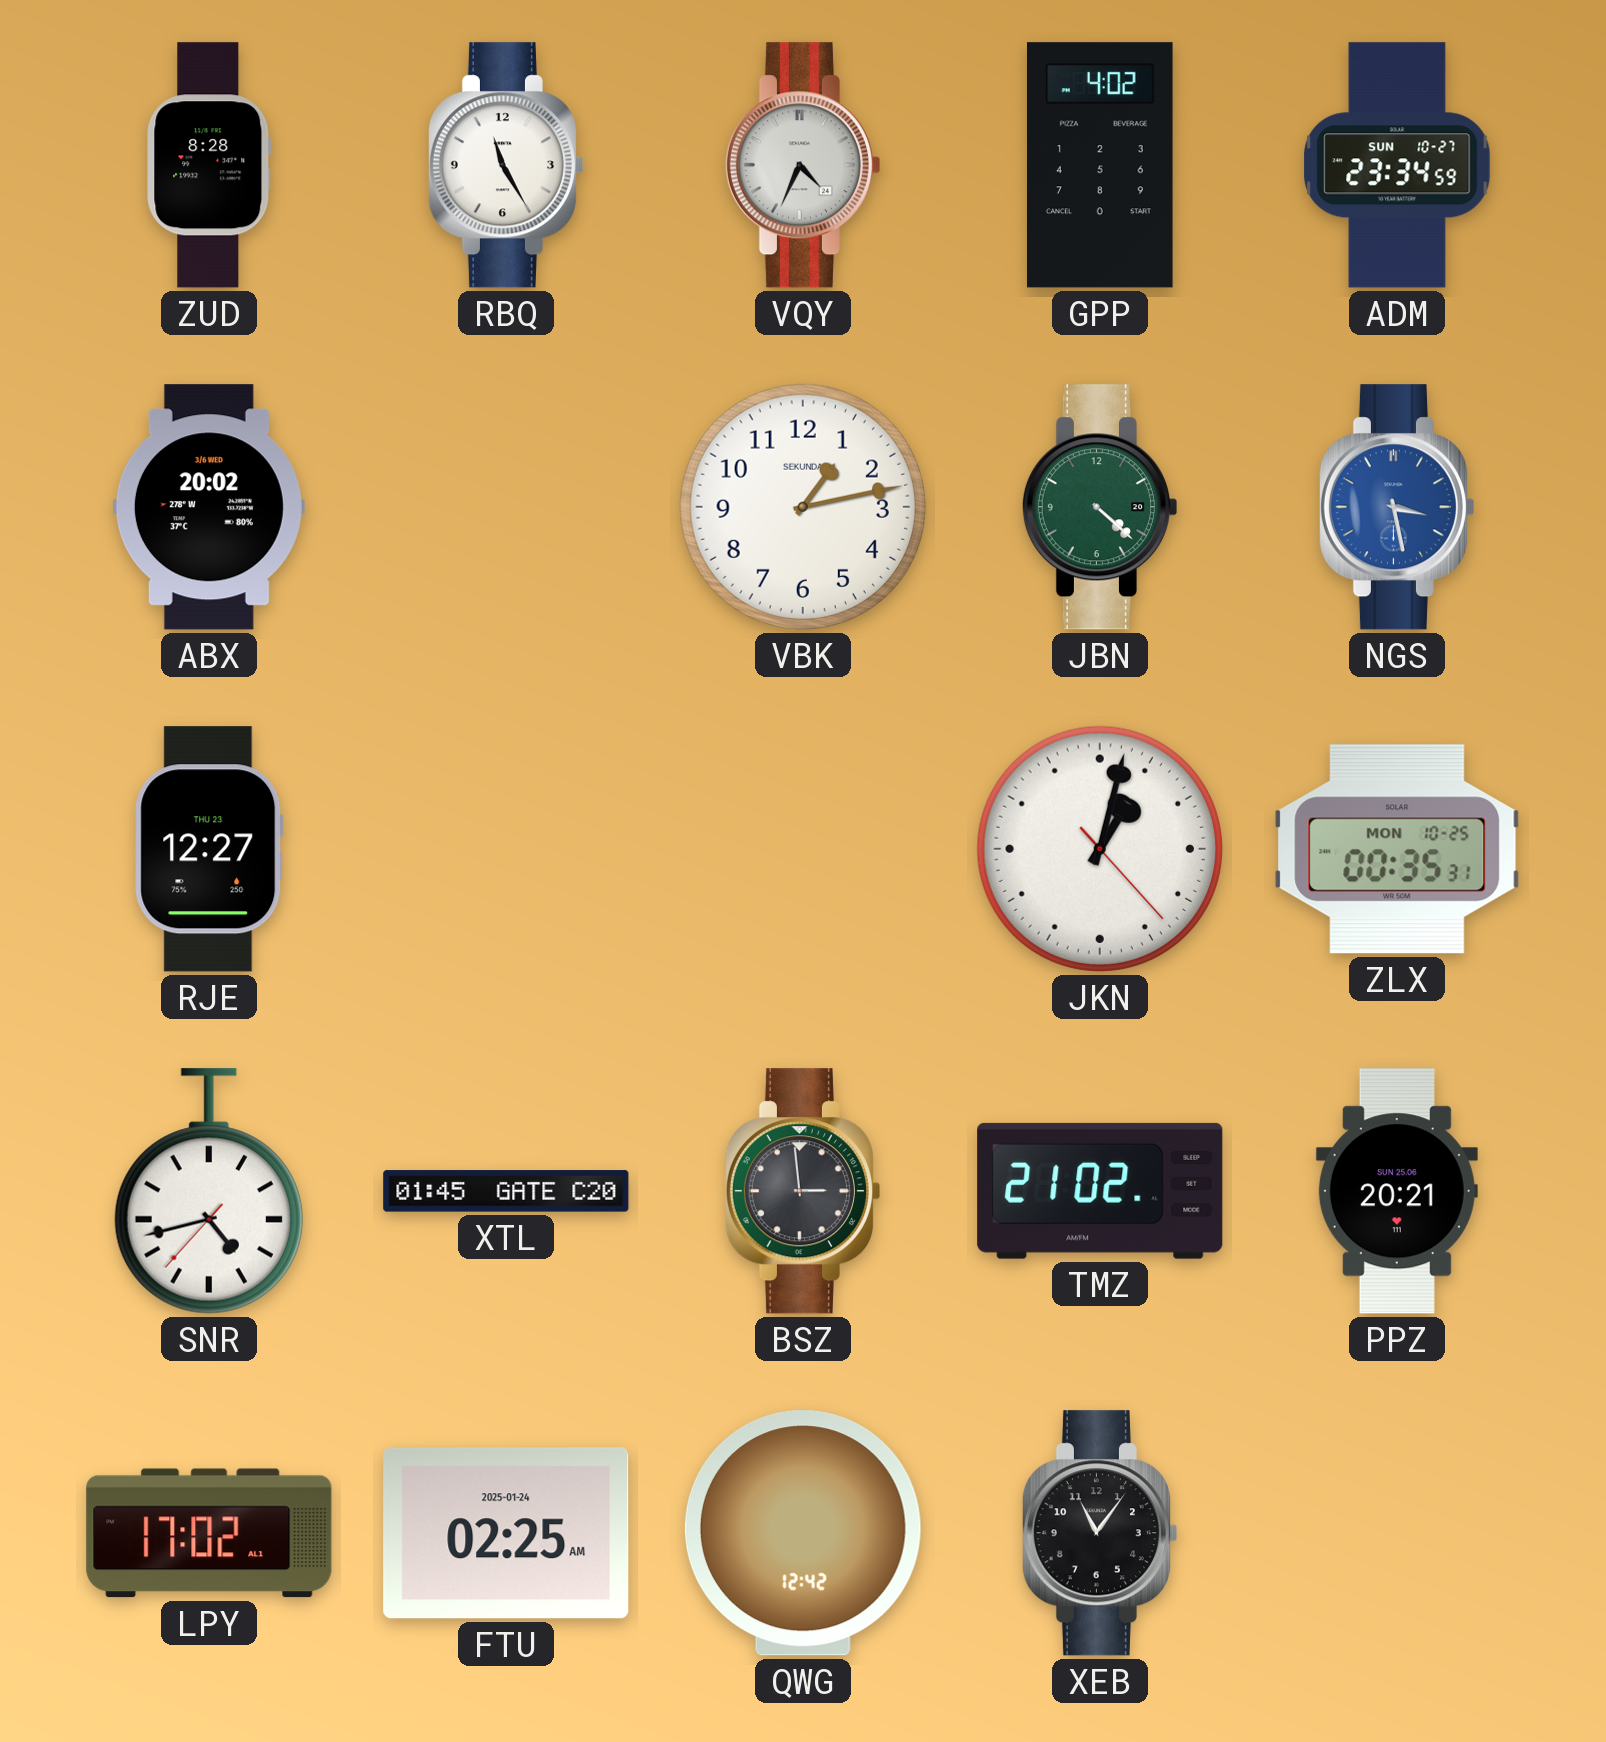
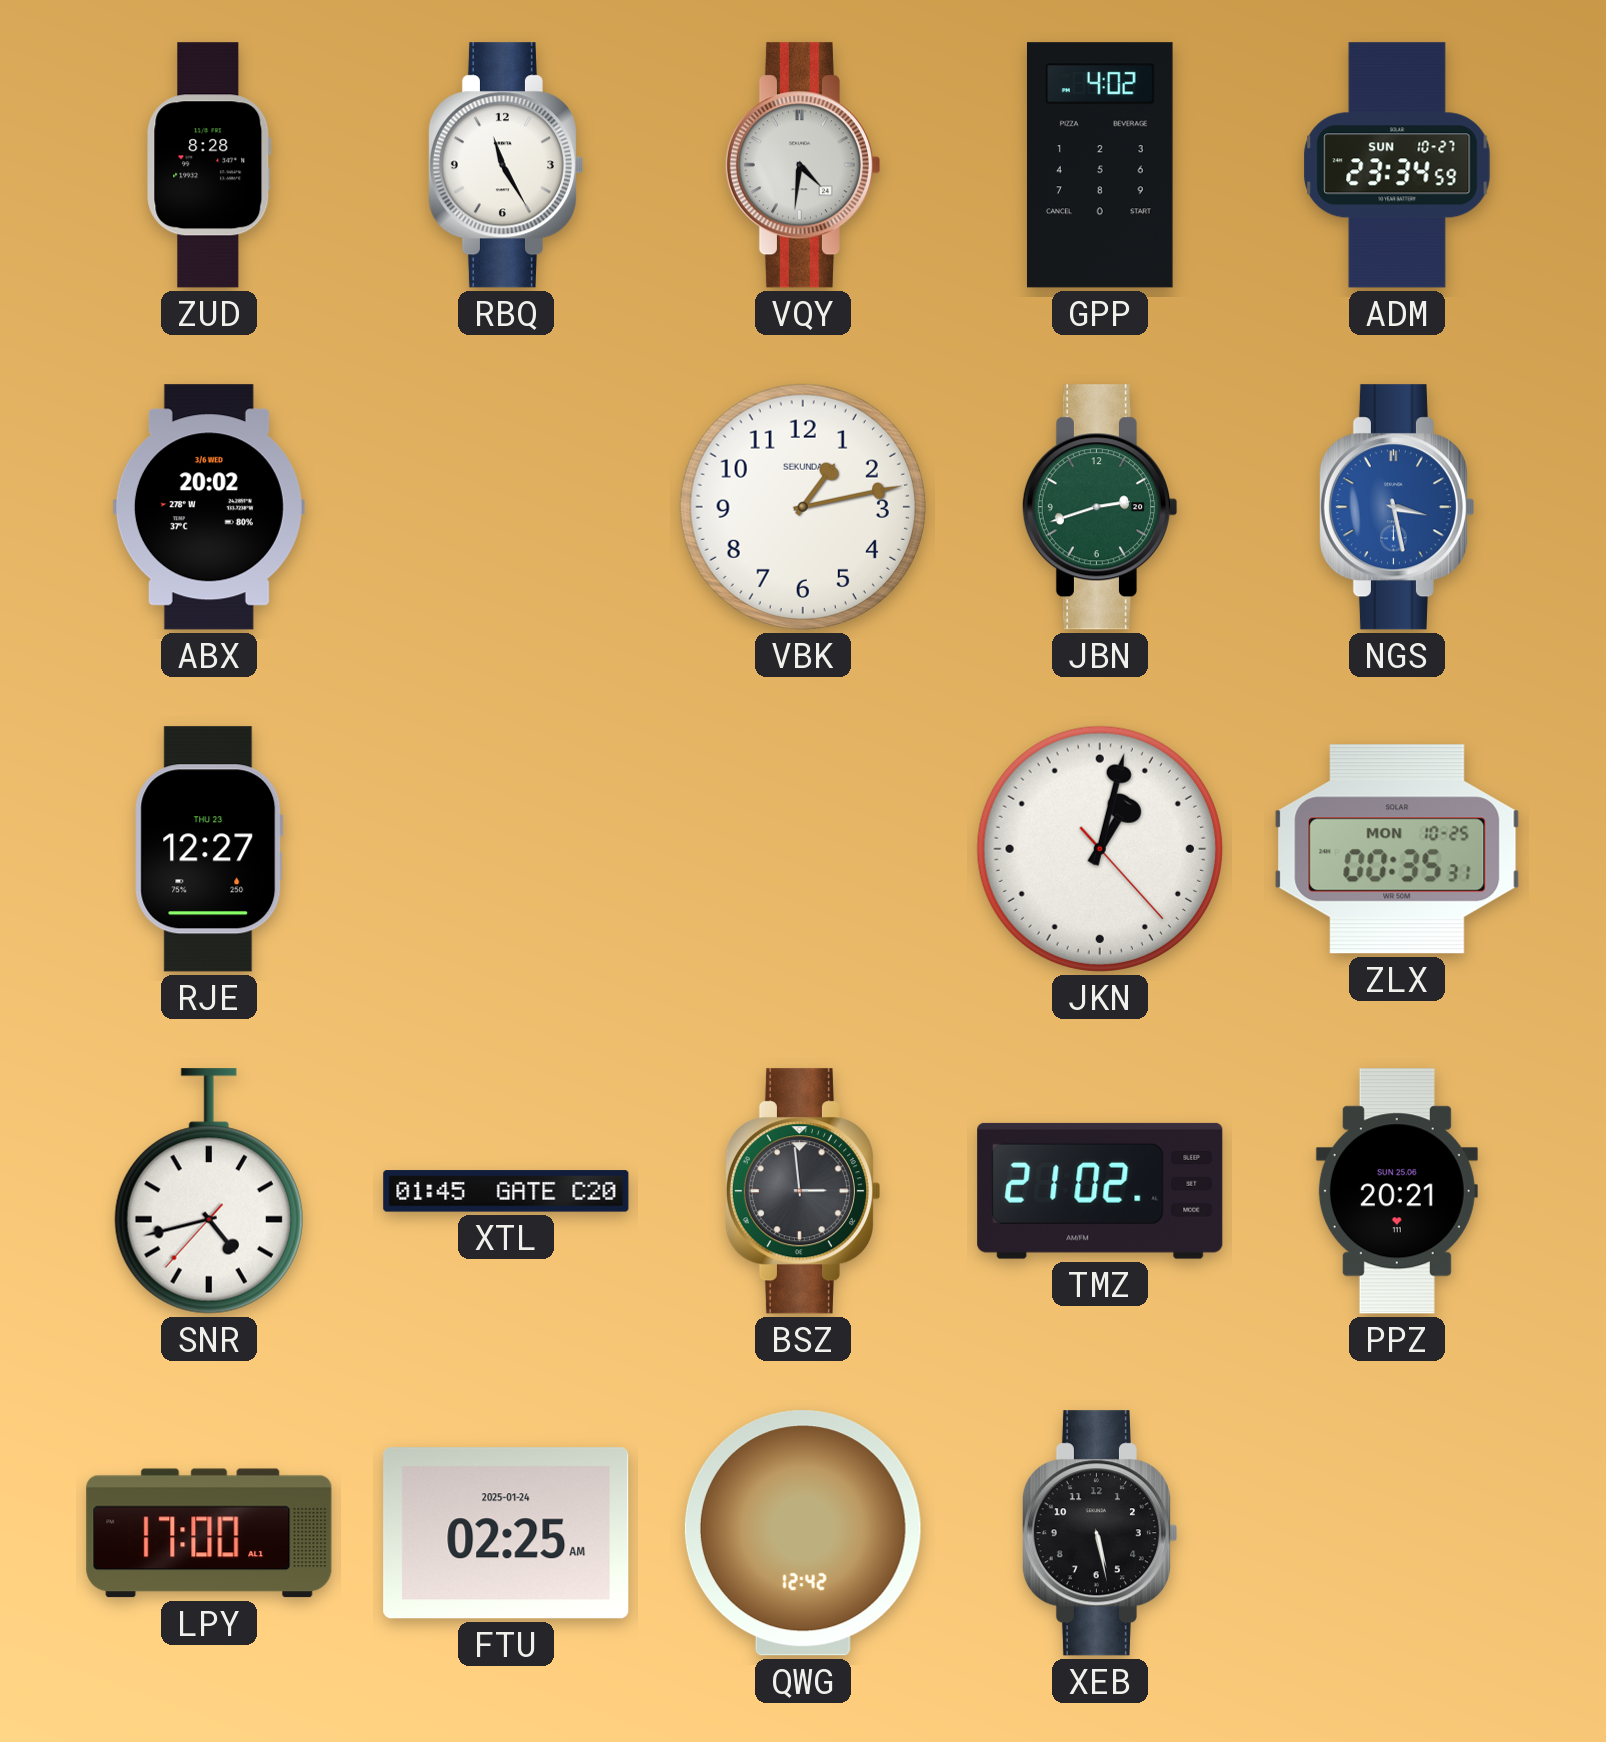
VQY: 4:34 -> 4:31
JBN: 4:22 -> 2:42
LPY: 17:02 -> 17:00
XEB: 11:06 -> 5:28
